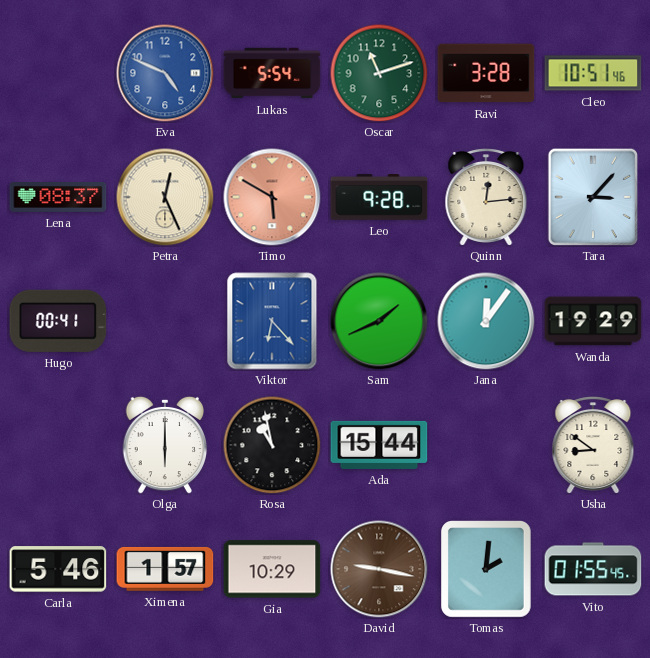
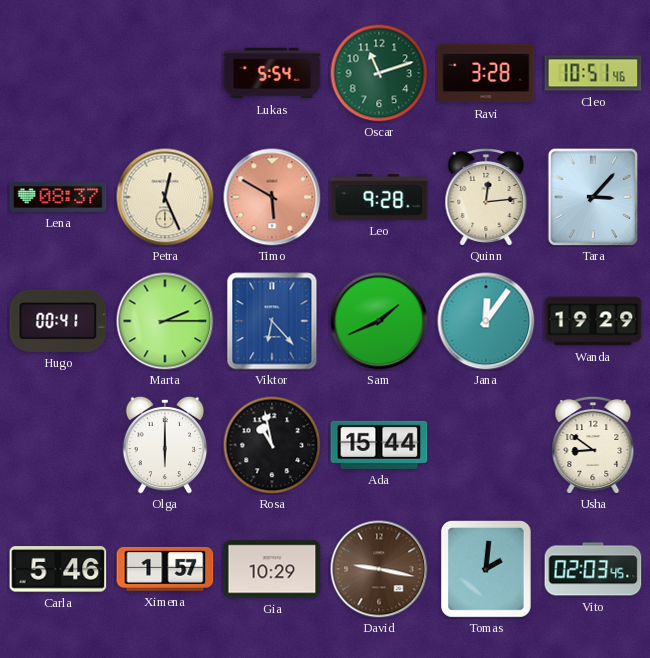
Eva: 4:49 -> none
Marta: none -> 2:15
Vito: 01:55 -> 02:03
